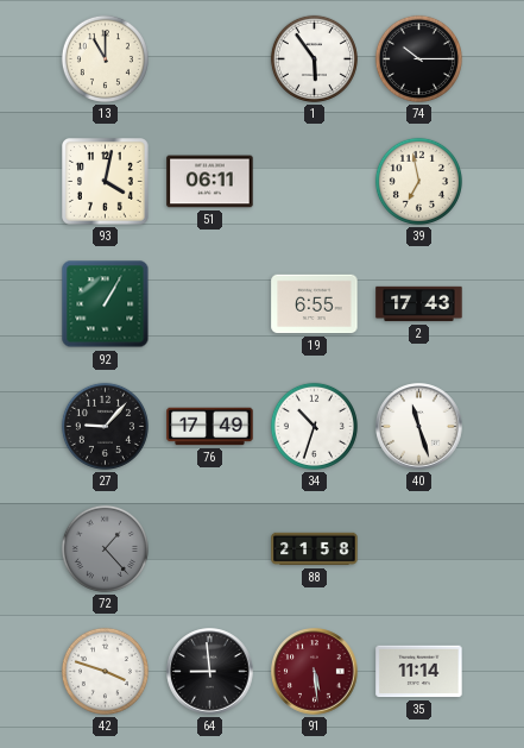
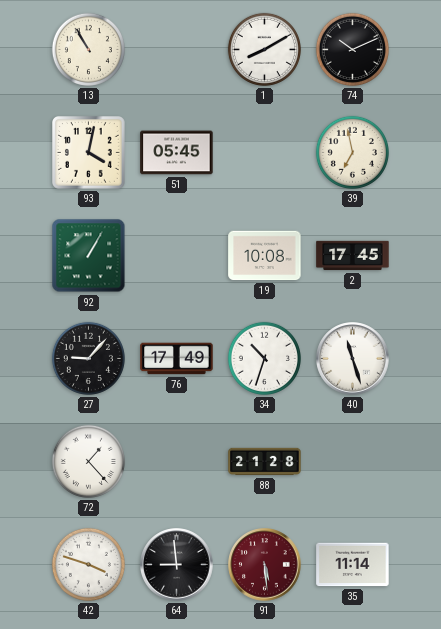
13: 11:00 -> 10:55
1: 5:54 -> 8:10
74: 10:15 -> 10:11
51: 06:11 -> 05:45
19: 6:55 -> 10:08
2: 17:43 -> 17:45
72 dial: grey -> white
88: 21:58 -> 21:28
